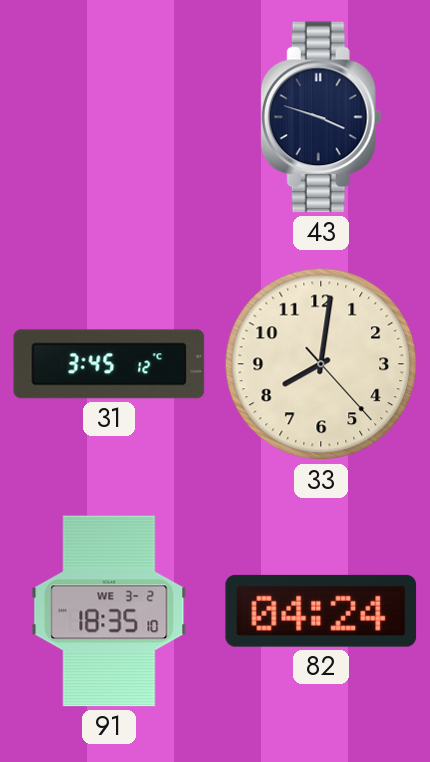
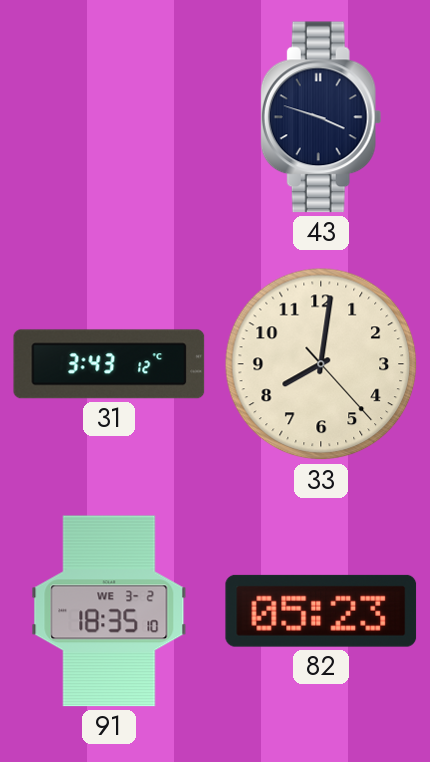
31: 3:45 -> 3:43
82: 04:24 -> 05:23
